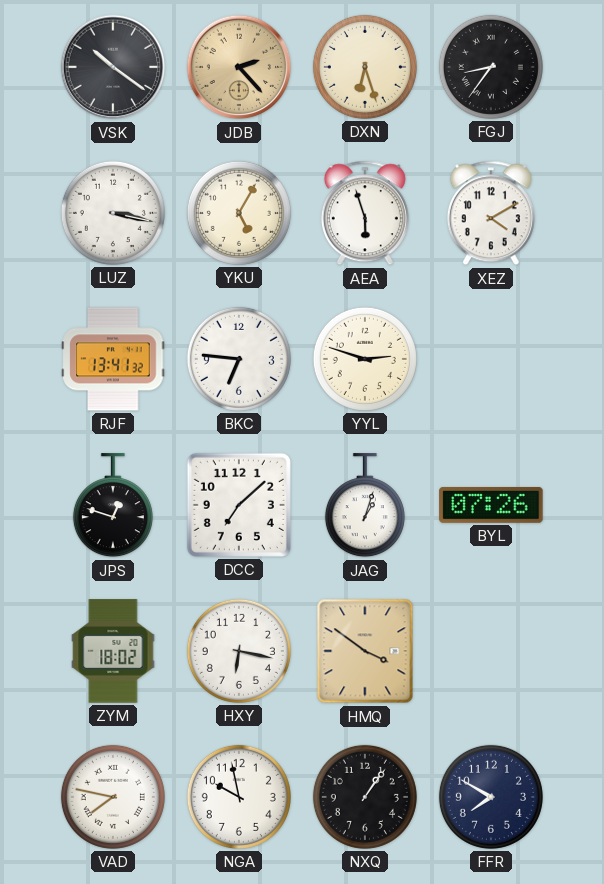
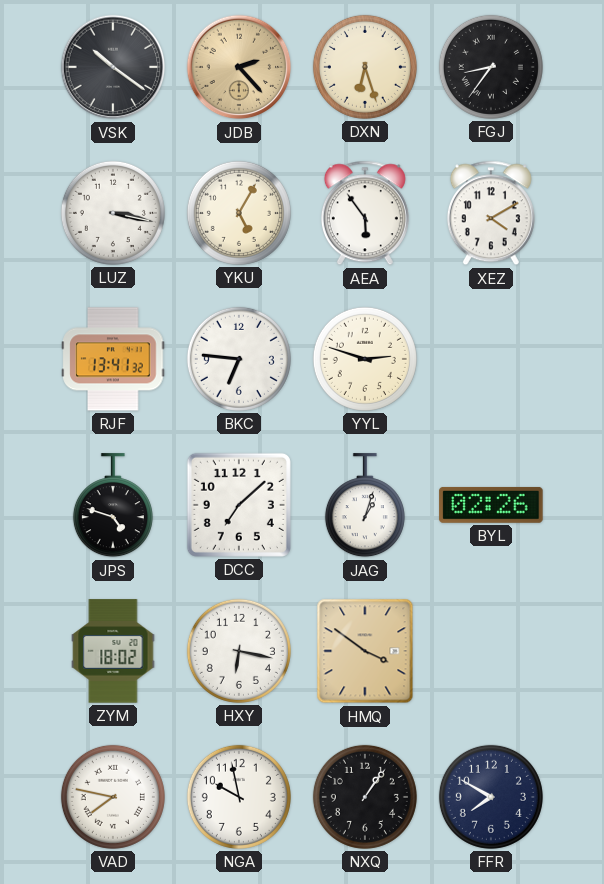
AEA: 5:57 -> 5:54
JPS: 12:48 -> 4:48
BYL: 07:26 -> 02:26
